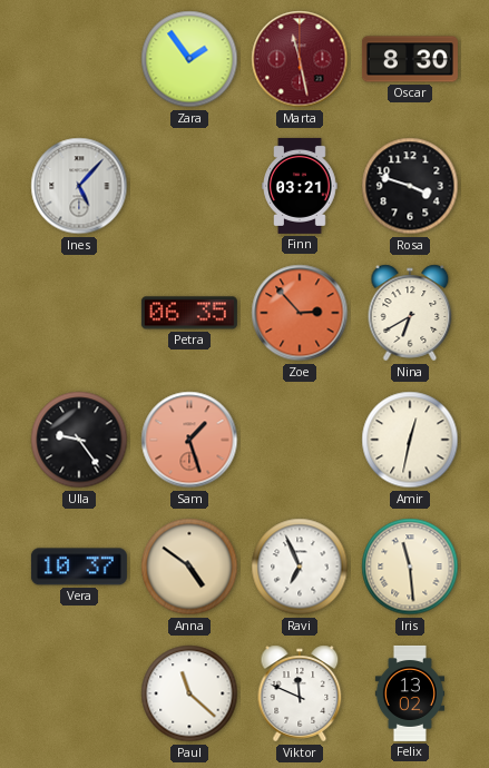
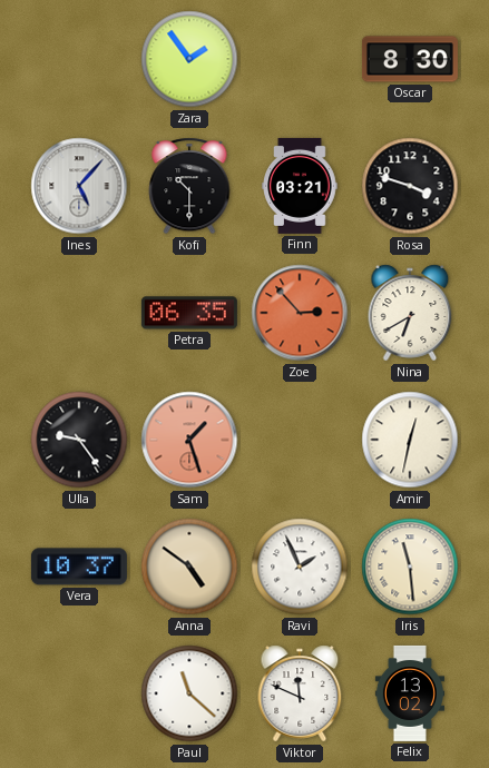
Marta: 11:28 -> none
Kofi: none -> 10:30
Ravi: 6:56 -> 1:56
